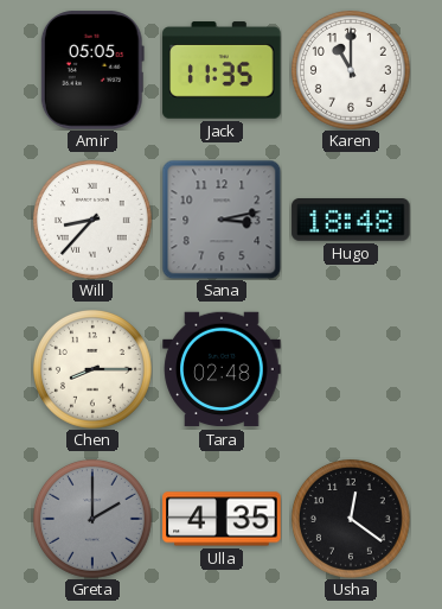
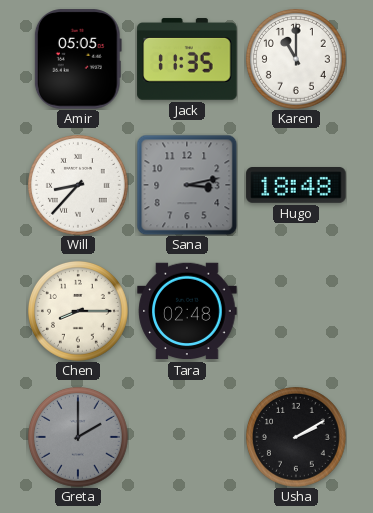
Ulla: 4:35 -> none
Usha: 12:21 -> 2:10
